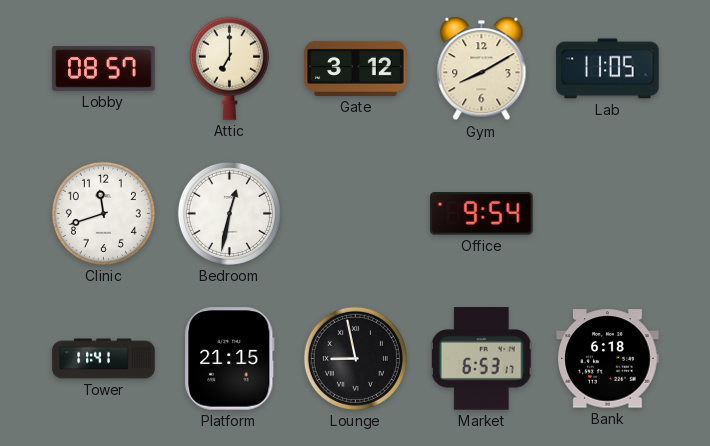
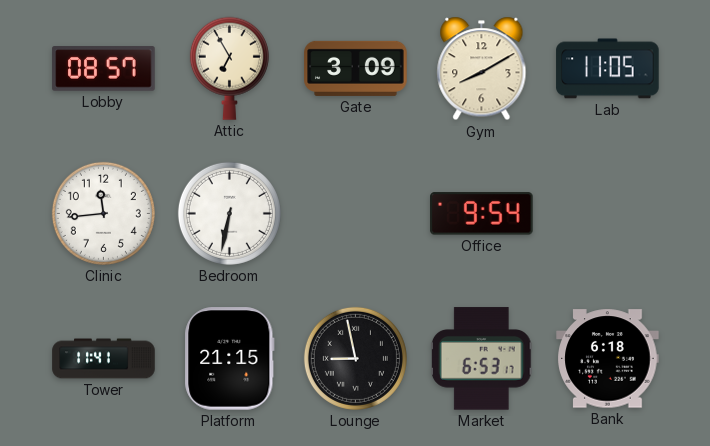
Attic: 7:00 -> 6:55
Gate: 3:12 -> 3:09
Clinic: 11:42 -> 11:44
Bedroom: 12:32 -> 6:32
